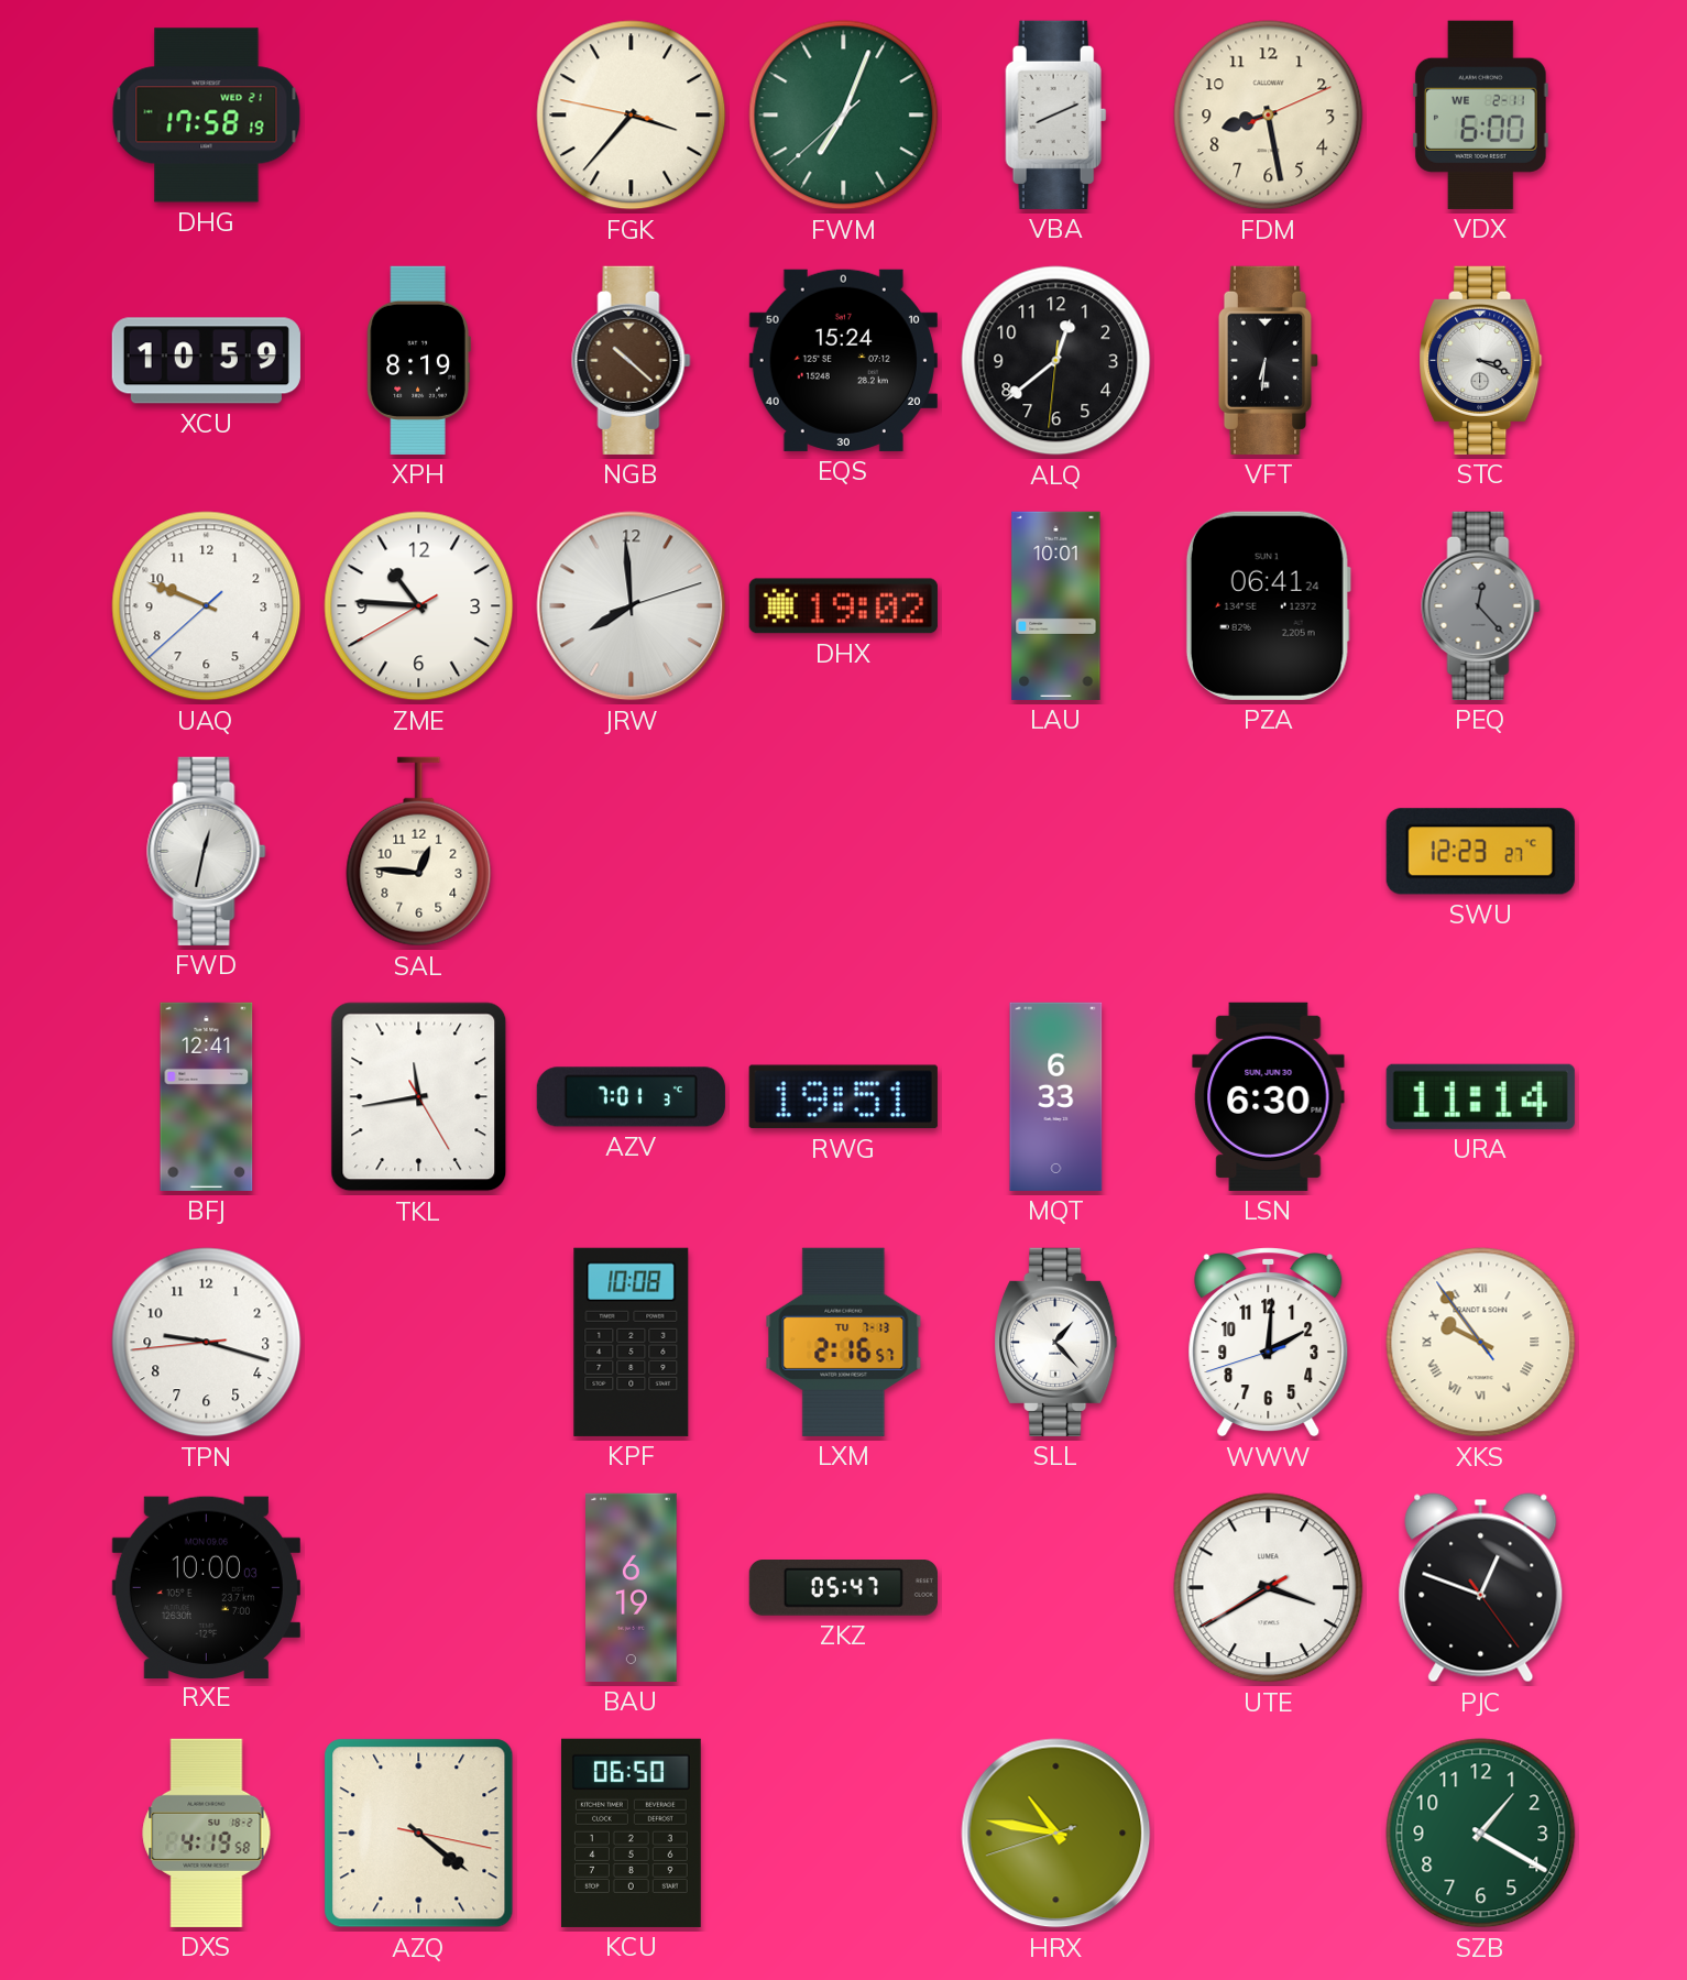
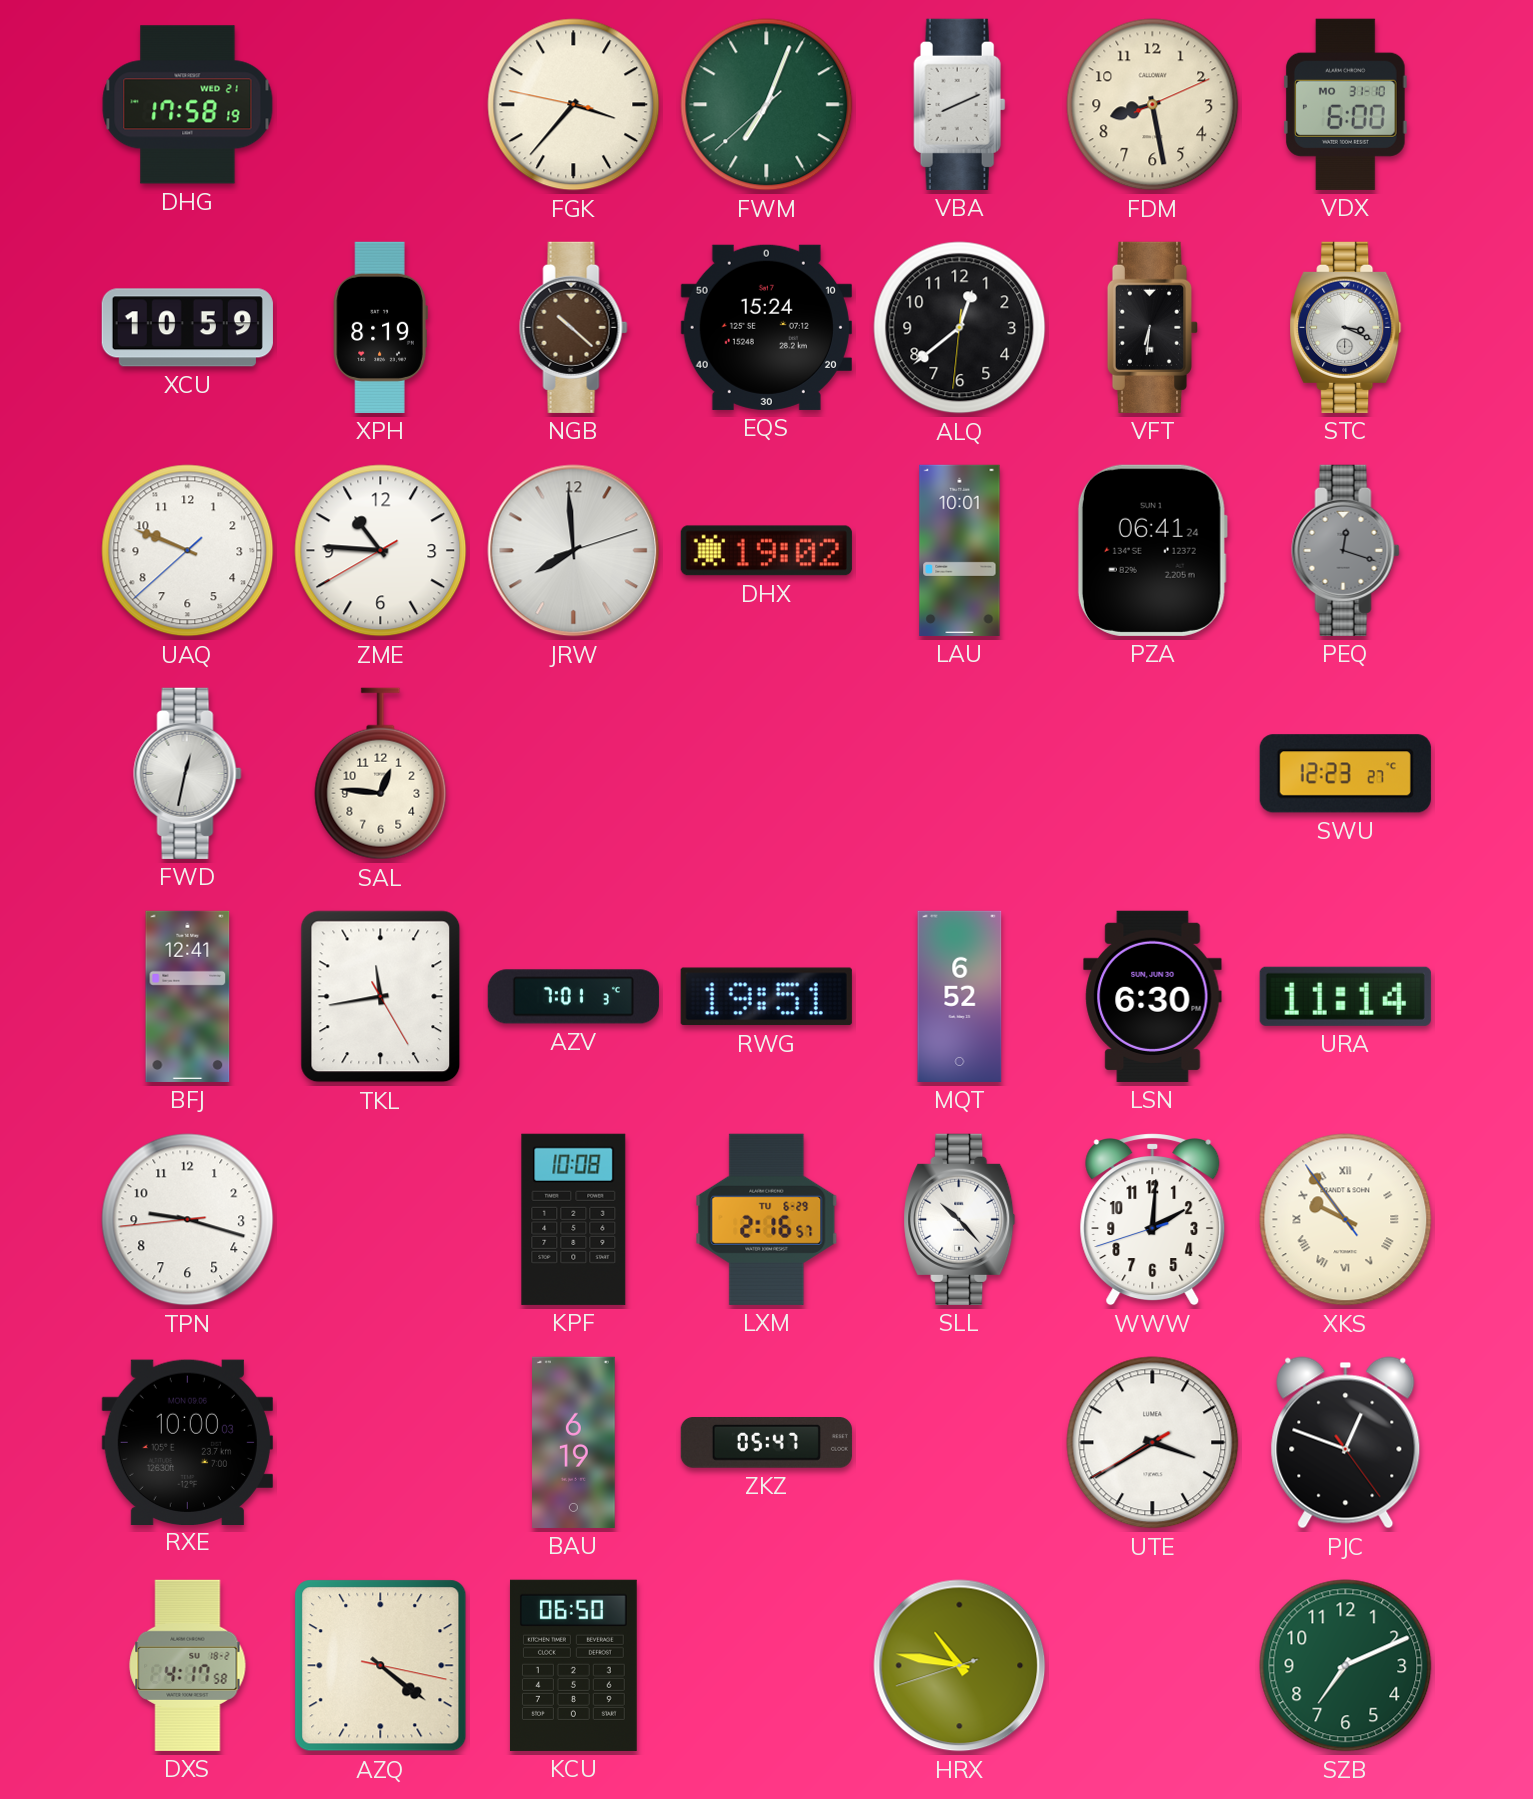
VDX date: WE 2-11 -> MO 31-10
PEQ: 12:23 -> 12:18
MQT: 6:33 -> 6:52
LXM date: TU 7-13 -> TU 6-29
SLL: 1:23 -> 10:23
DXS: 4:19 -> 4:17
SZB: 1:20 -> 7:11
